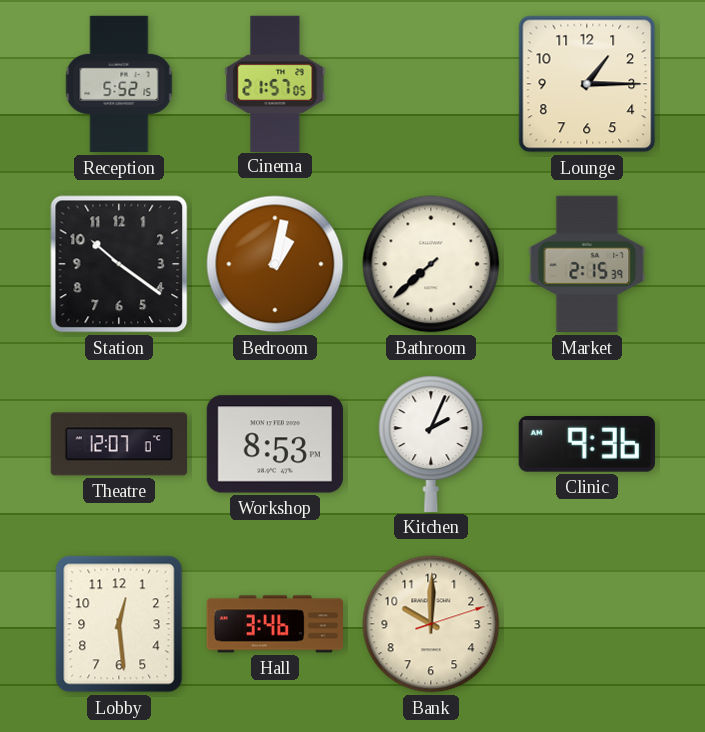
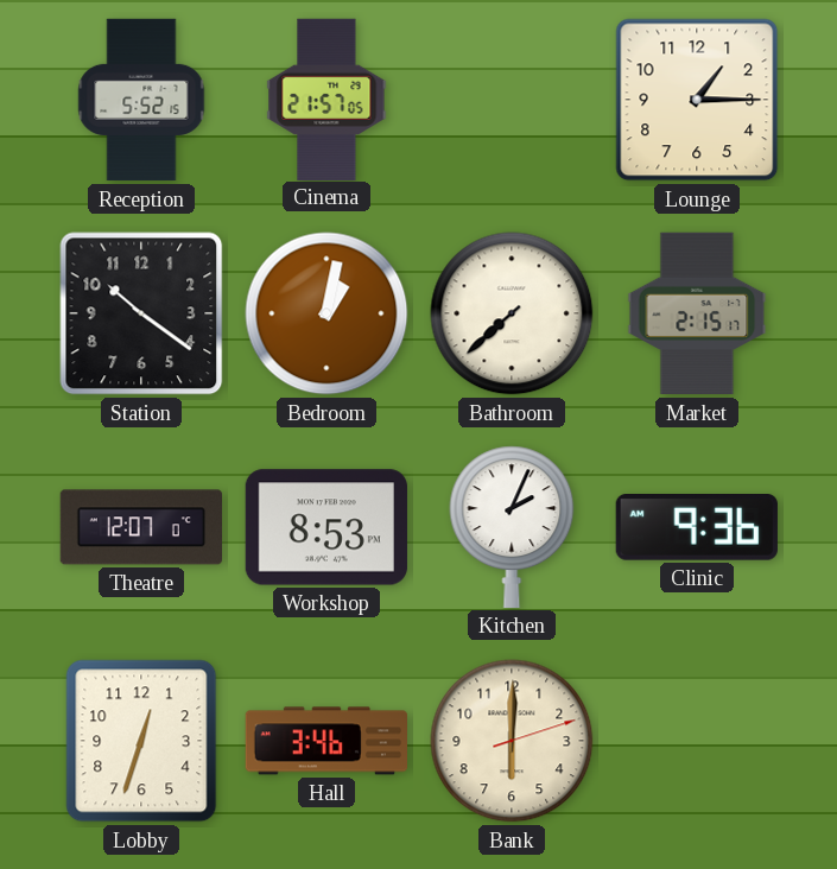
Market: 2:15:39 -> 2:15:17
Lobby: 12:29 -> 12:33
Bank: 10:00 -> 6:00
